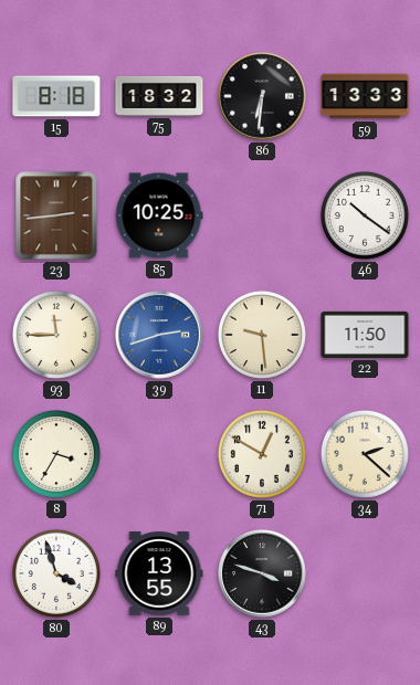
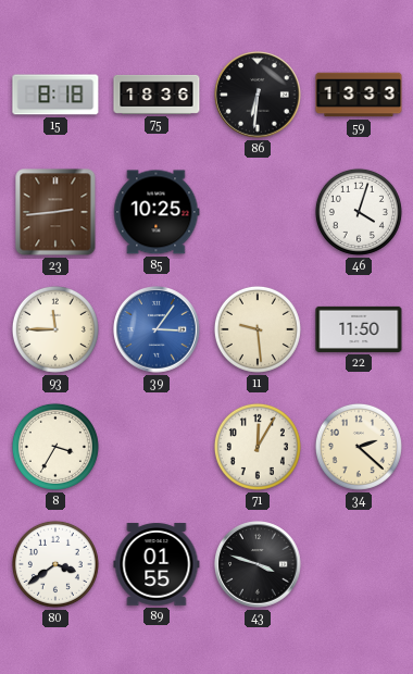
75: 18:32 -> 18:36
46: 10:21 -> 4:03
39: 2:42 -> 3:06
71: 12:50 -> 12:05
80: 3:57 -> 3:39
89: 13:55 -> 01:55
